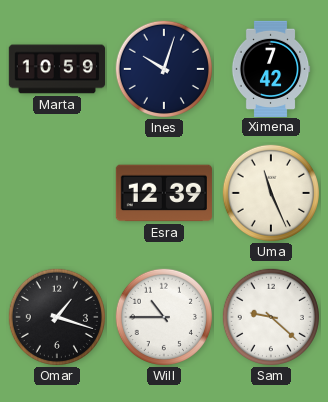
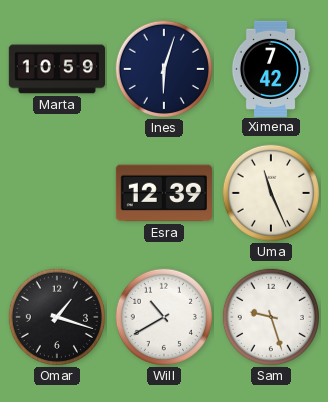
Ines: 10:03 -> 6:03
Will: 10:45 -> 10:40
Sam: 9:22 -> 9:27
